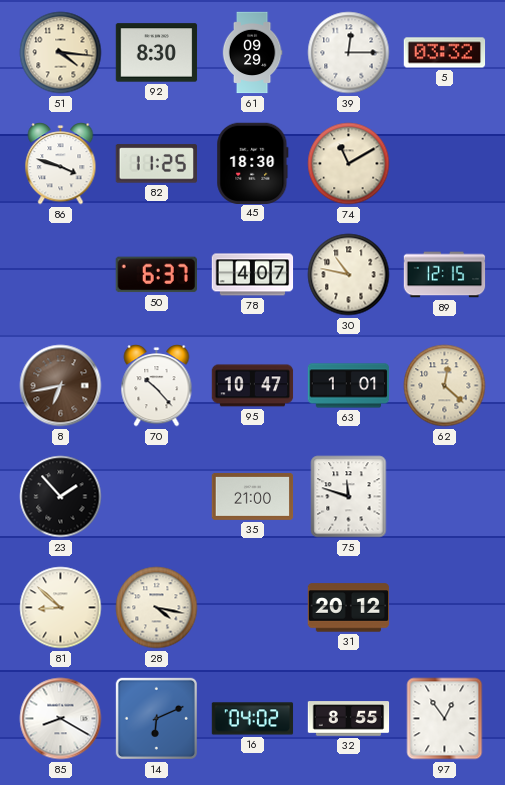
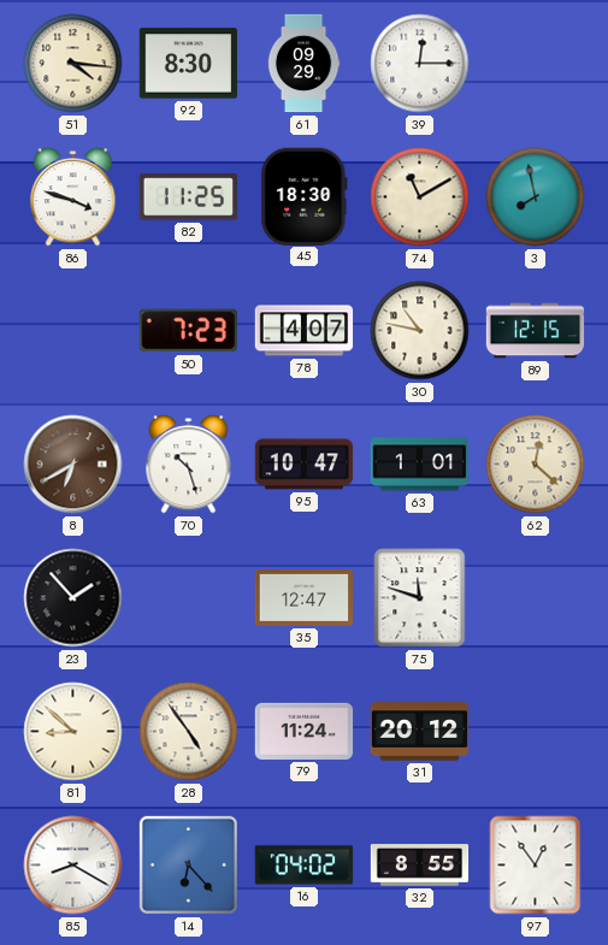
5: 03:32 -> none
3: none -> 7:58
50: 6:37 -> 7:23
8: 6:43 -> 6:40
70: 10:23 -> 10:27
35: 21:00 -> 12:47
28: 4:17 -> 4:54
79: none -> 11:24
14: 6:11 -> 6:23
